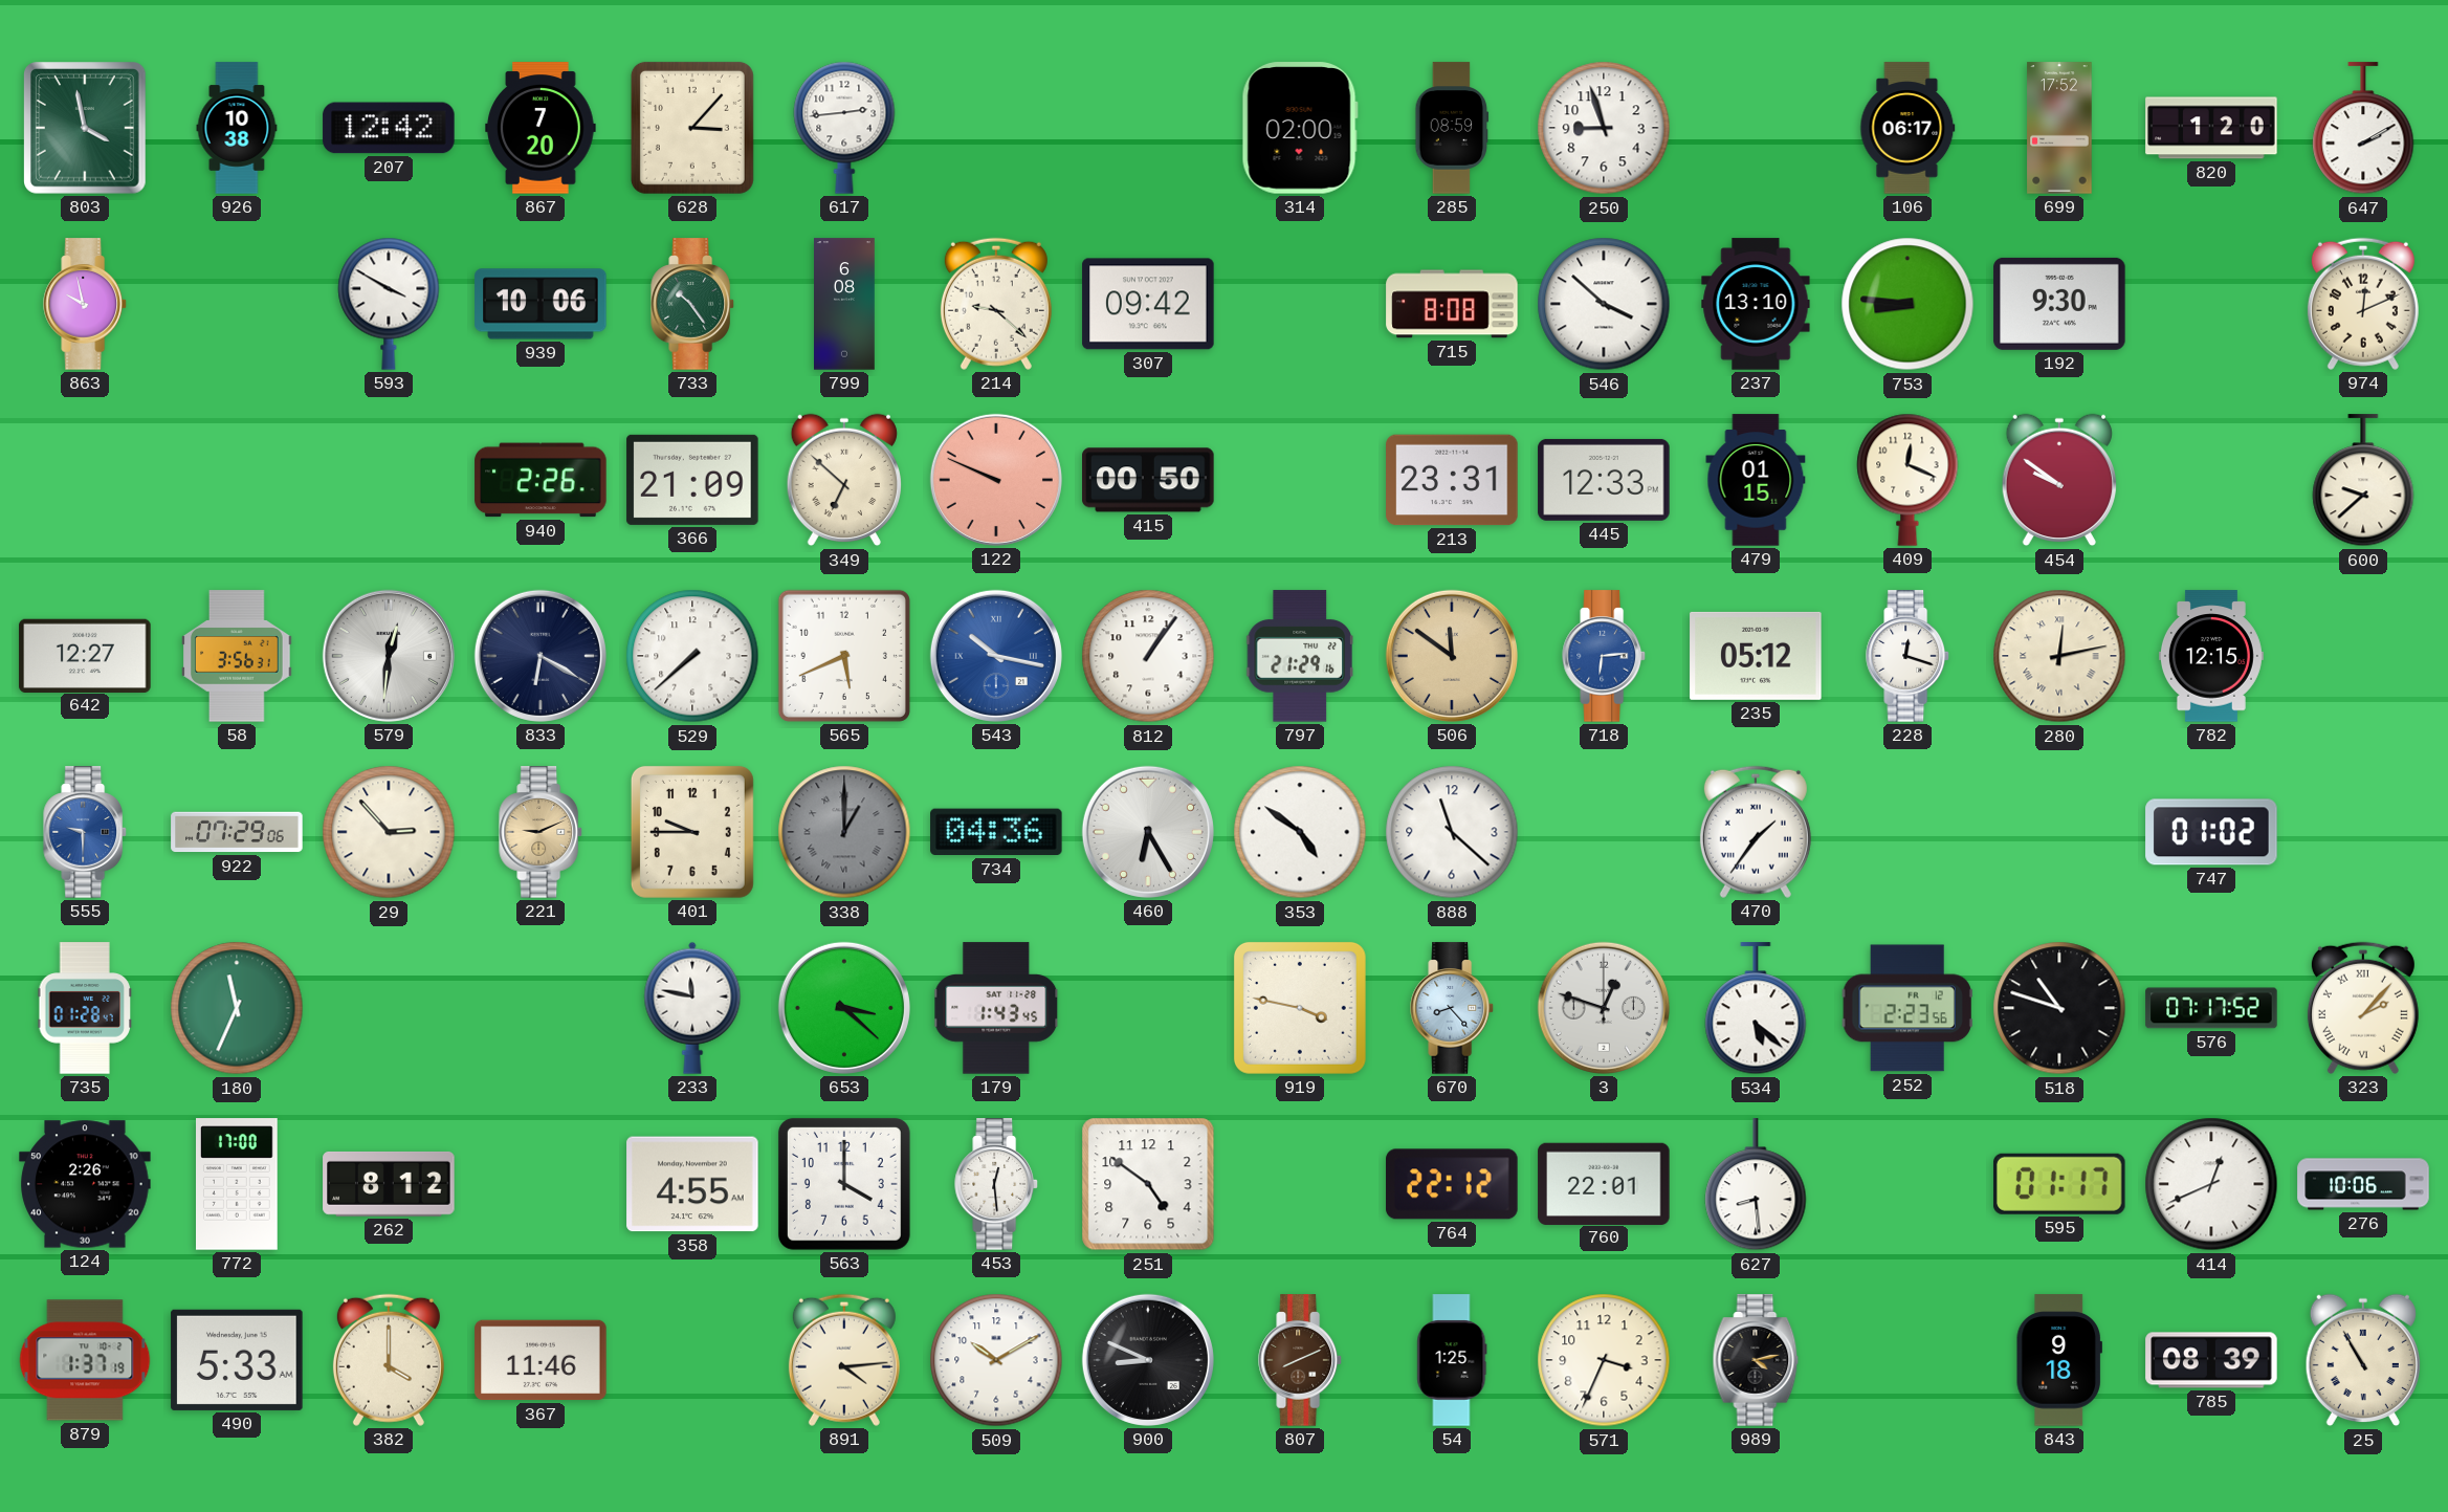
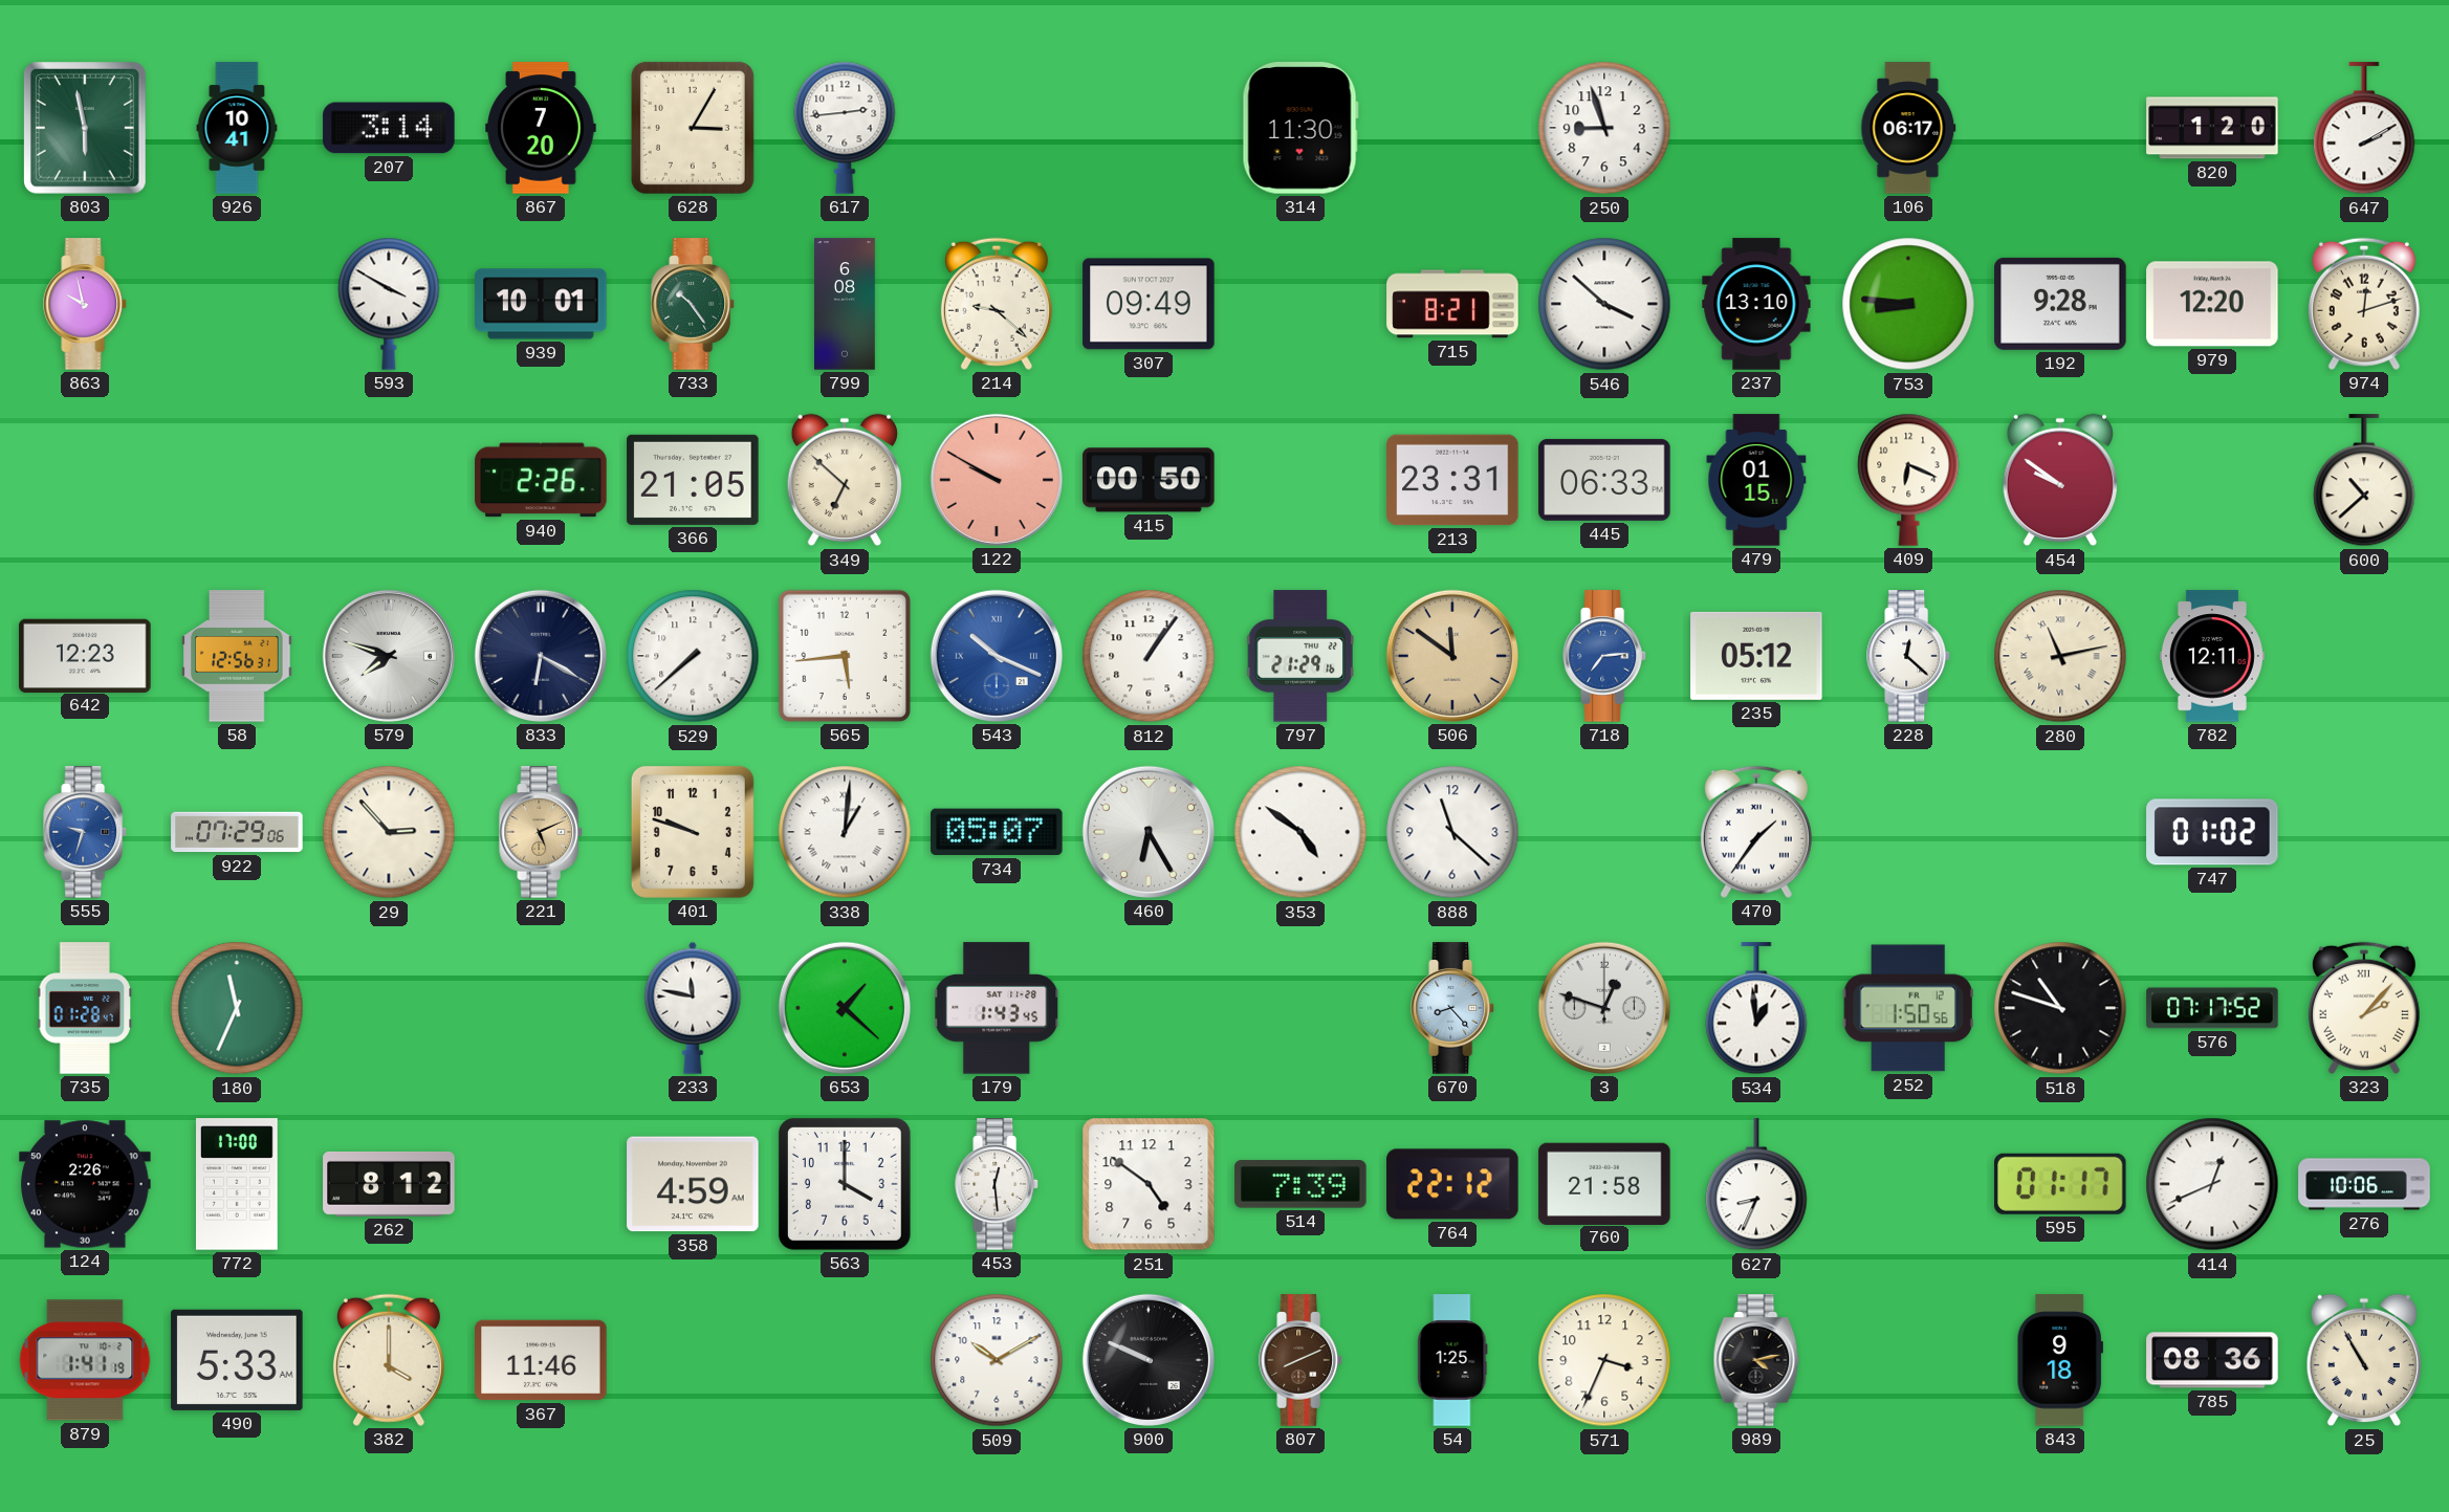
803: 3:58 -> 5:58
926: 10:38 -> 10:41
207: 12:42 -> 3:14
628: 3:07 -> 3:05
314: 02:00 -> 11:30
285: 08:59 -> none
699: 17:52 -> none
939: 10:06 -> 10:01
307: 09:42 -> 09:49
715: 8:08 -> 8:21
192: 9:30 -> 9:28
979: none -> 12:20
974: 12:11 -> 12:12
366: 21:09 -> 21:05
122: 9:49 -> 9:50
445: 12:33 -> 06:33
409: 12:19 -> 6:19
600: 9:38 -> 10:38
642: 12:27 -> 12:23
58: 3:56 -> 12:56
579: 12:31 -> 7:48
565: 5:41 -> 5:44
543: 10:17 -> 10:19
718: 6:14 -> 7:14
228: 12:18 -> 12:22
280: 12:13 -> 11:13
782: 12:15 -> 12:11
555: 9:30 -> 9:33
221: 9:11 -> 5:11
401: 9:45 -> 9:48
338: 1:00 -> 1:01
338 dial: grey -> white
734: 04:36 -> 05:07
653: 3:22 -> 1:22
919: 3:47 -> none
534: 5:22 -> 12:59
252: 2:23 -> 1:50
358: 4:55 -> 4:59
514: none -> 7:39
760: 22:01 -> 21:58
627: 8:29 -> 8:34
879: 1:37 -> 1:41
891: 4:14 -> none
900: 8:49 -> 9:49
785: 08:39 -> 08:36
